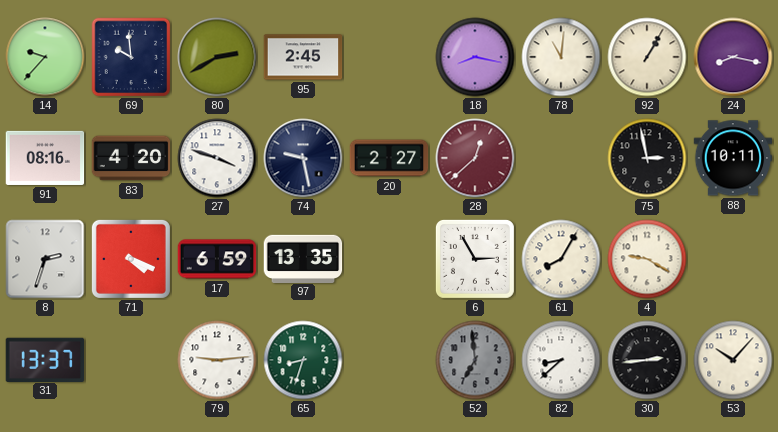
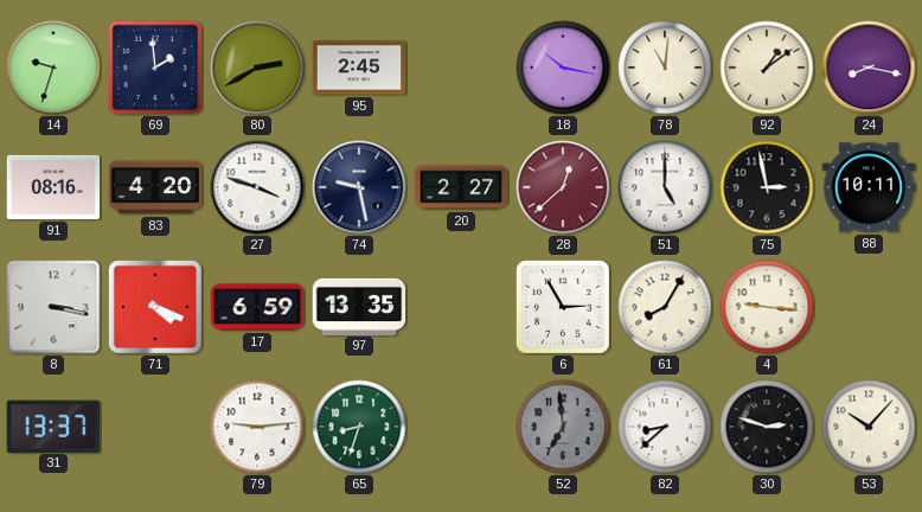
14: 9:37 -> 9:33
69: 9:59 -> 1:59
18: 8:17 -> 10:17
92: 1:05 -> 1:09
51: none -> 5:00
8: 2:33 -> 3:17
4: 9:20 -> 9:16
30: 2:44 -> 2:48
